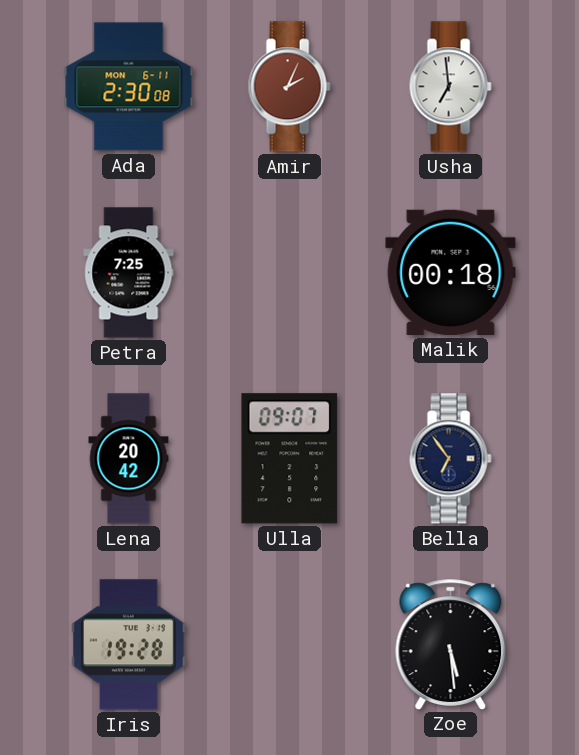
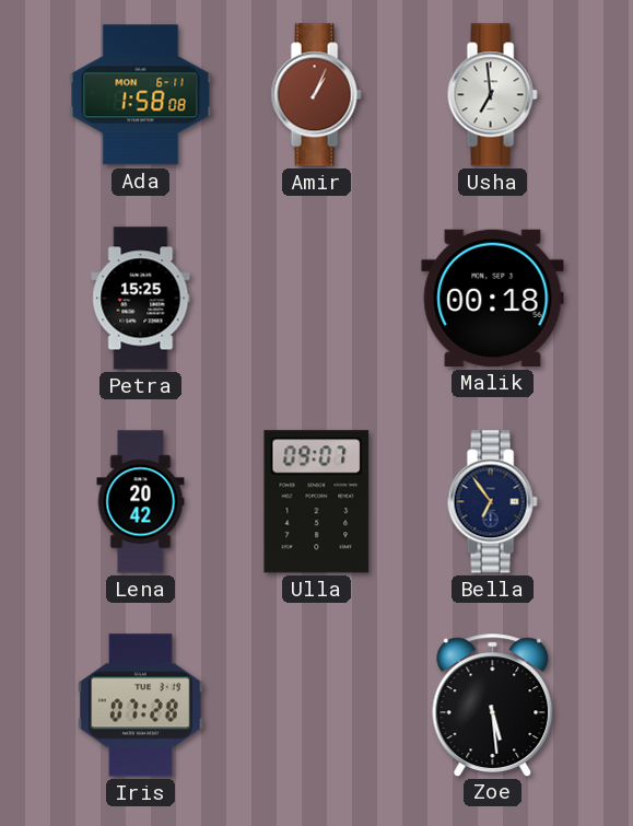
Ada: 2:30 -> 1:58
Amir: 2:04 -> 1:04
Petra: 7:25 -> 15:25
Iris: 19:28 -> 07:28
